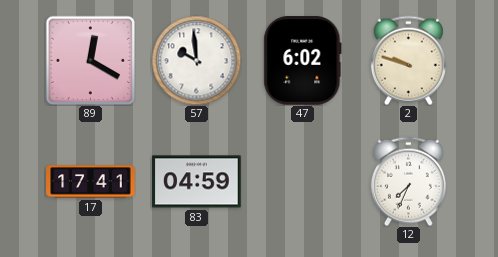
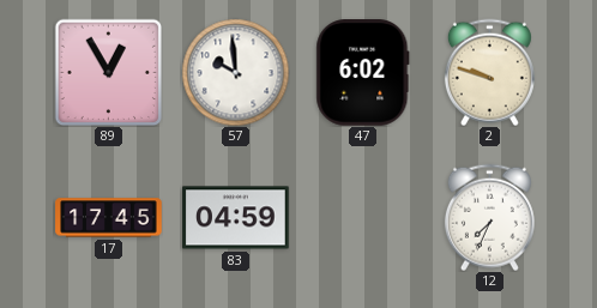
89: 12:20 -> 12:55
17: 17:41 -> 17:45
